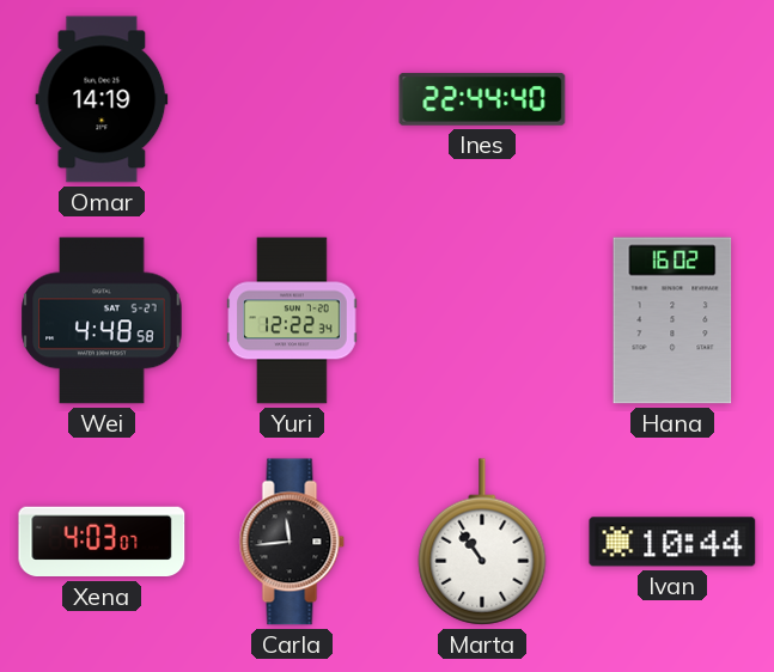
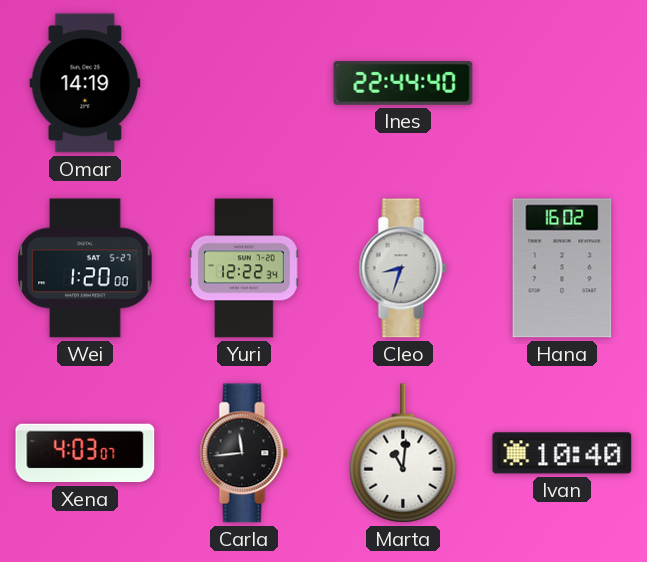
Wei: 4:48 -> 1:20
Cleo: none -> 8:33
Marta: 10:54 -> 11:01
Ivan: 10:44 -> 10:40
